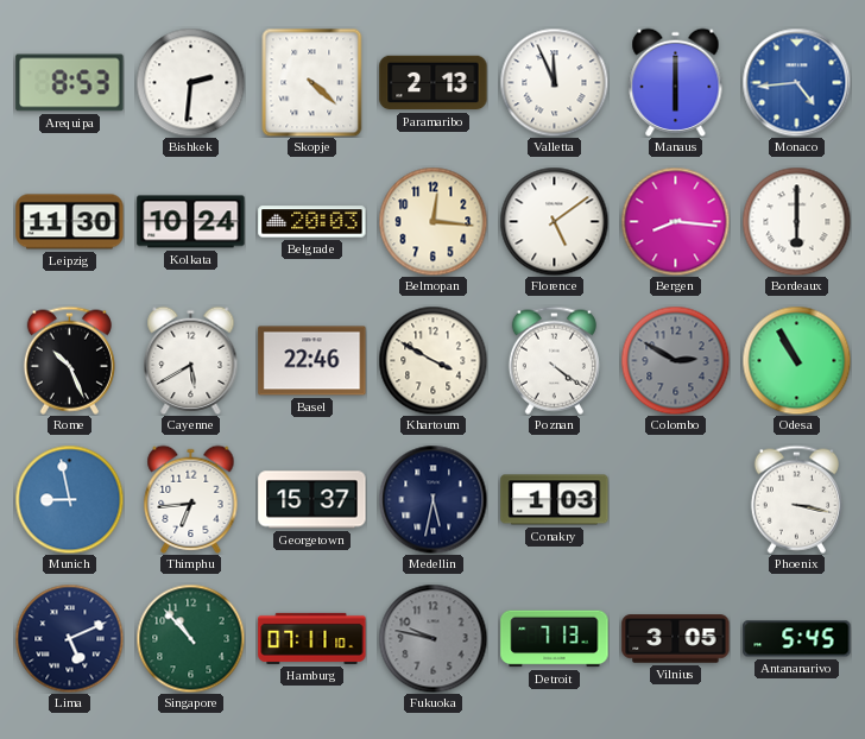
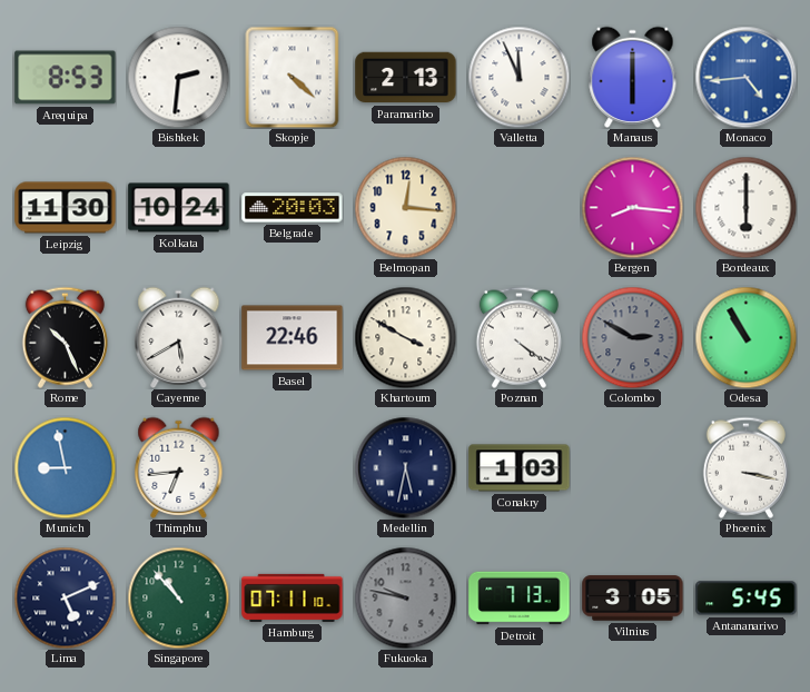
Florence: 5:09 -> none
Georgetown: 15:37 -> none
